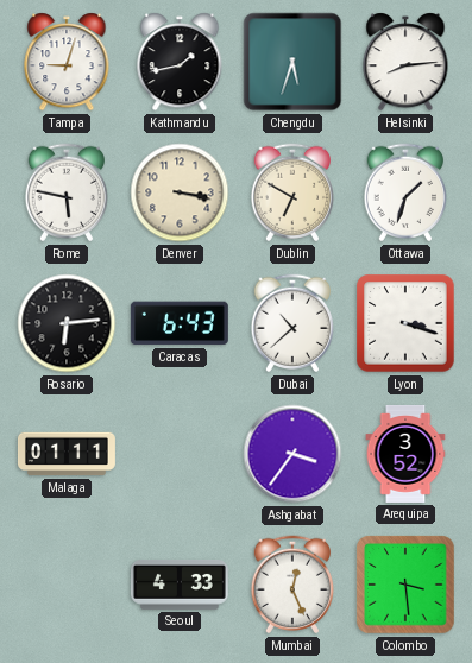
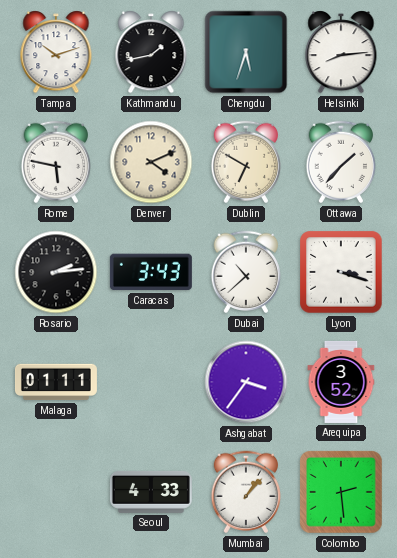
Tampa: 9:03 -> 10:12
Denver: 3:17 -> 4:11
Ottawa: 1:33 -> 1:37
Rosario: 6:14 -> 2:14
Caracas: 6:43 -> 3:43
Mumbai: 12:26 -> 1:07
Colombo: 3:29 -> 2:29
